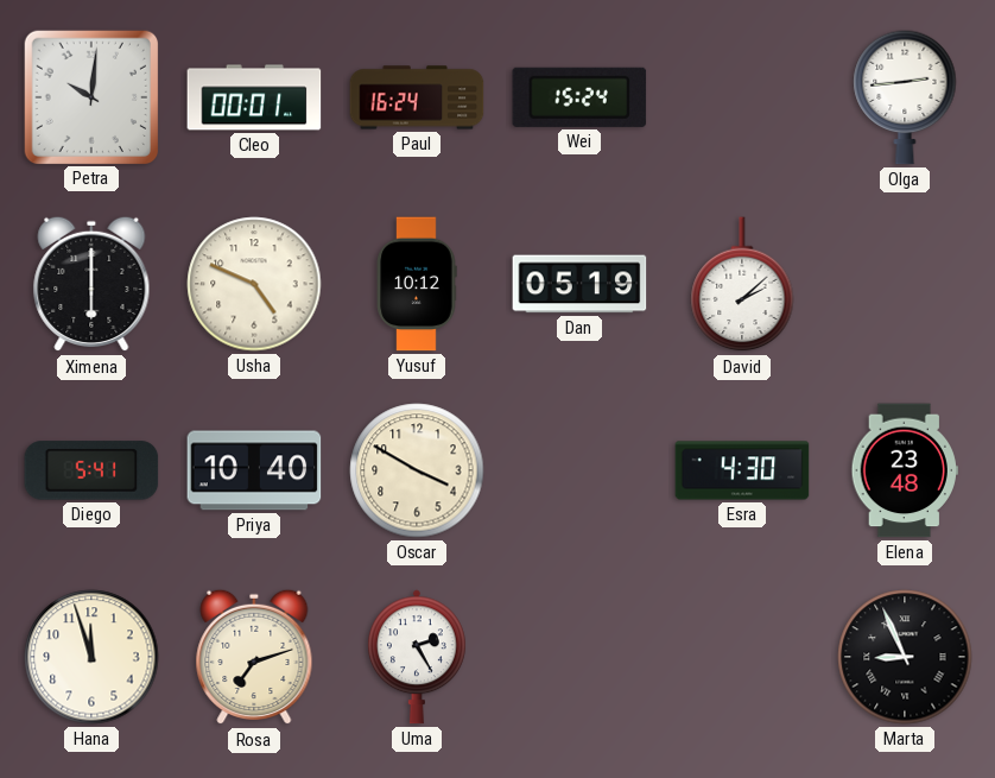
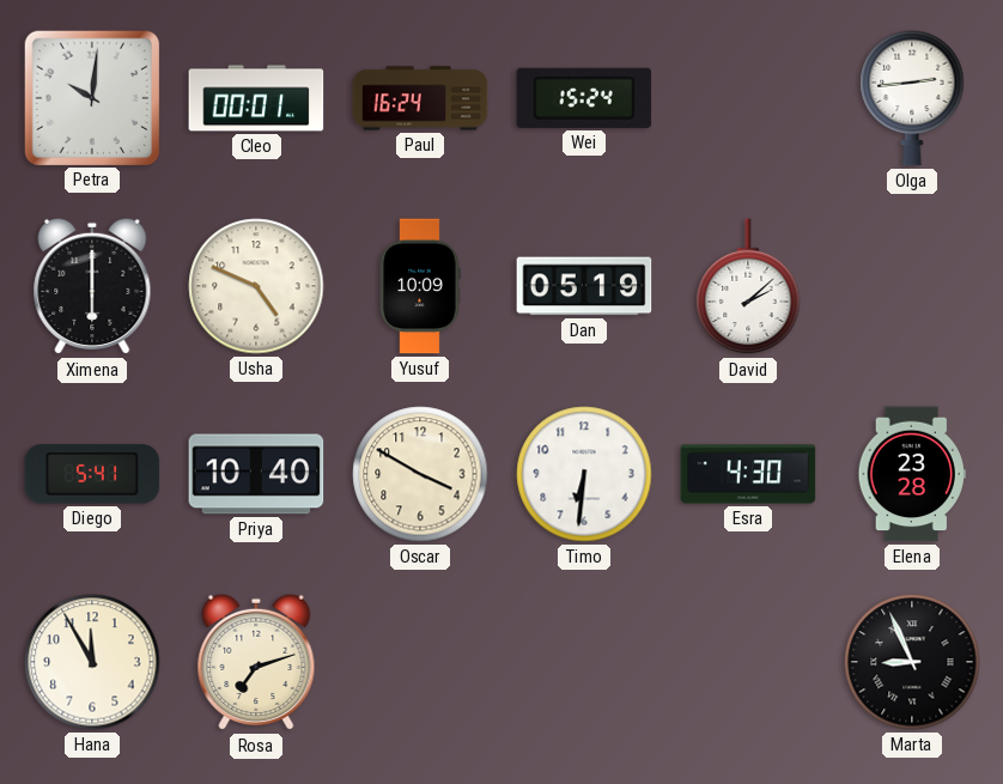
Yusuf: 10:12 -> 10:09
Timo: none -> 6:31
Elena: 23:48 -> 23:28
Hana: 11:57 -> 11:55
Uma: 2:25 -> none
